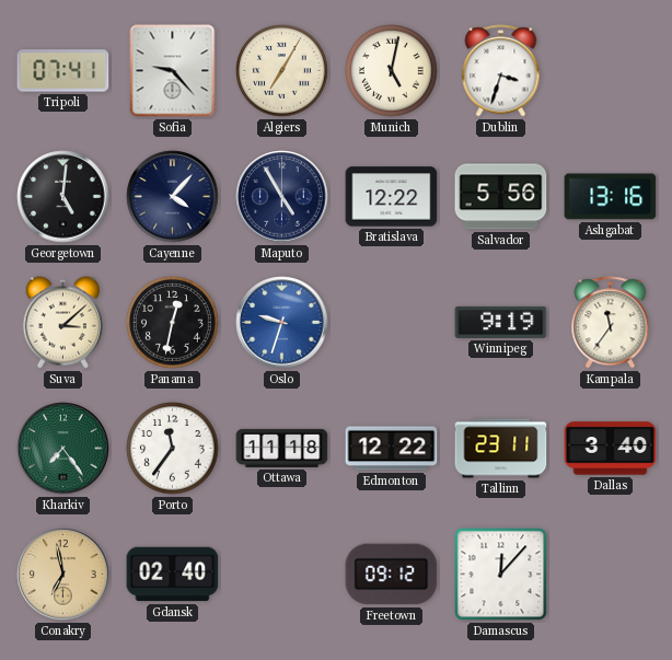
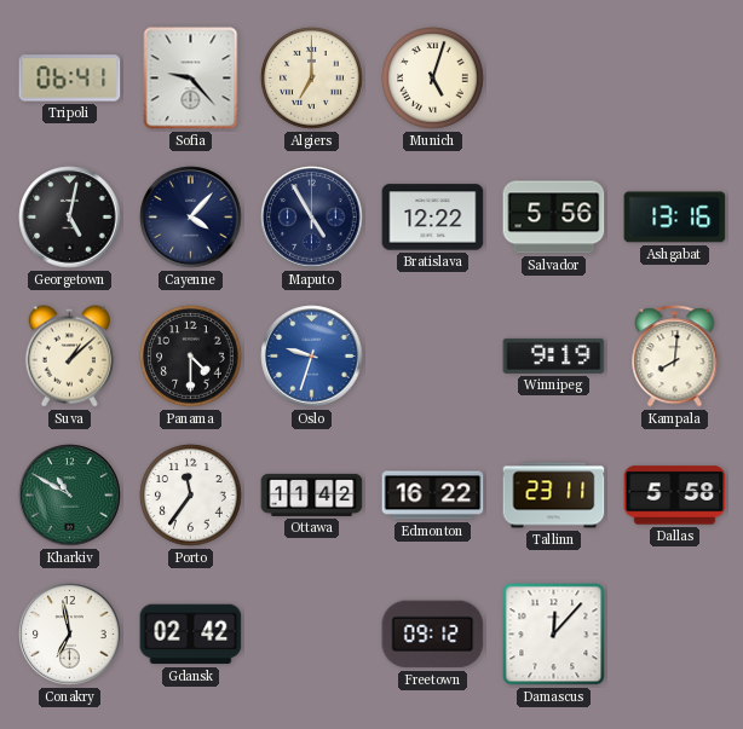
Tripoli: 07:41 -> 06:41
Algiers: 7:05 -> 7:00
Munich: 5:02 -> 5:03
Dublin: 3:33 -> none
Georgetown: 5:01 -> 5:02
Suva: 3:08 -> 1:08
Panama: 12:32 -> 4:30
Kampala: 11:36 -> 8:01
Kharkiv: 7:24 -> 10:50
Ottawa: 11:18 -> 11:42
Edmonton: 12:22 -> 16:22
Dallas: 3:40 -> 5:58
Conakry dial: champagne -> white
Gdansk: 02:40 -> 02:42
